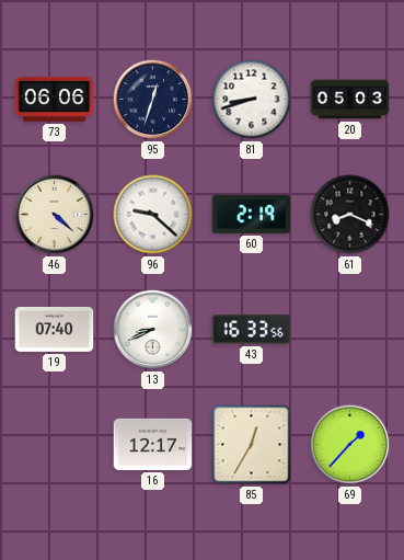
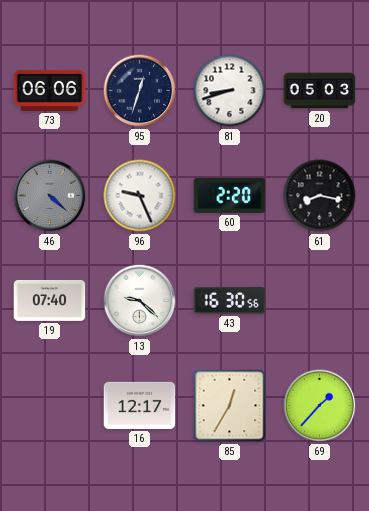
46 dial: cream -> grey
96: 9:22 -> 9:26
60: 2:19 -> 2:20
61: 8:19 -> 8:17
13: 8:41 -> 9:22
43: 16:33 -> 16:30
